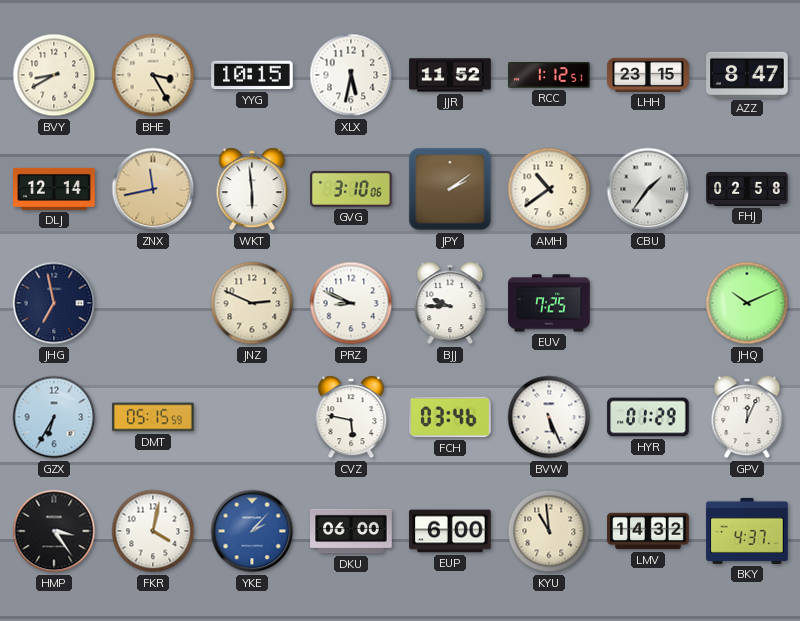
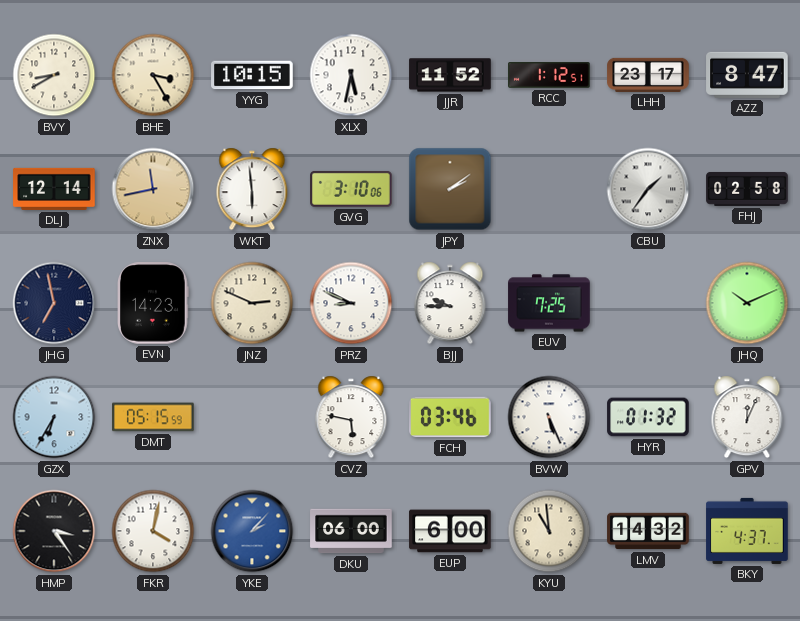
LHH: 23:15 -> 23:17
AMH: 10:39 -> none
EVN: none -> 14:23
HYR: 01:29 -> 01:32
